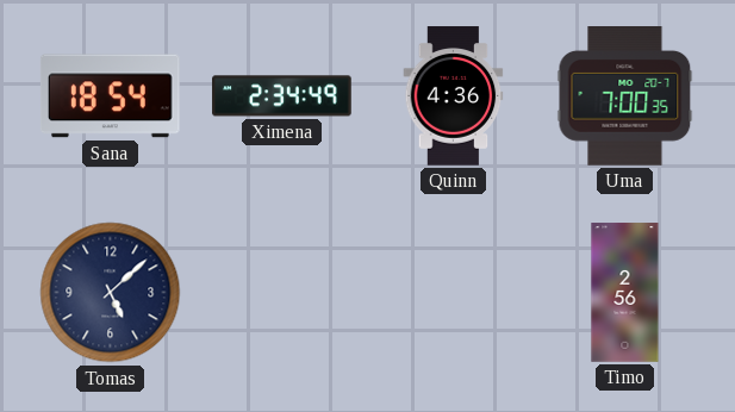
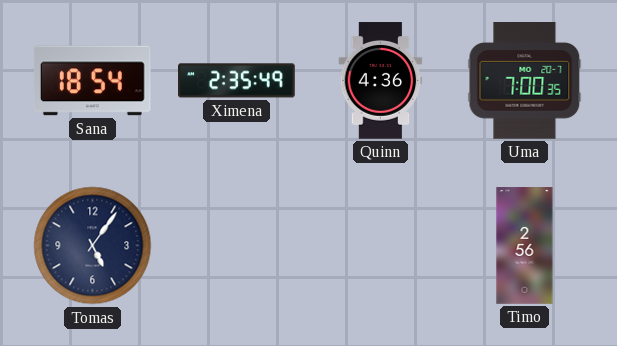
Ximena: 2:34 -> 2:35
Tomas: 5:08 -> 5:06
